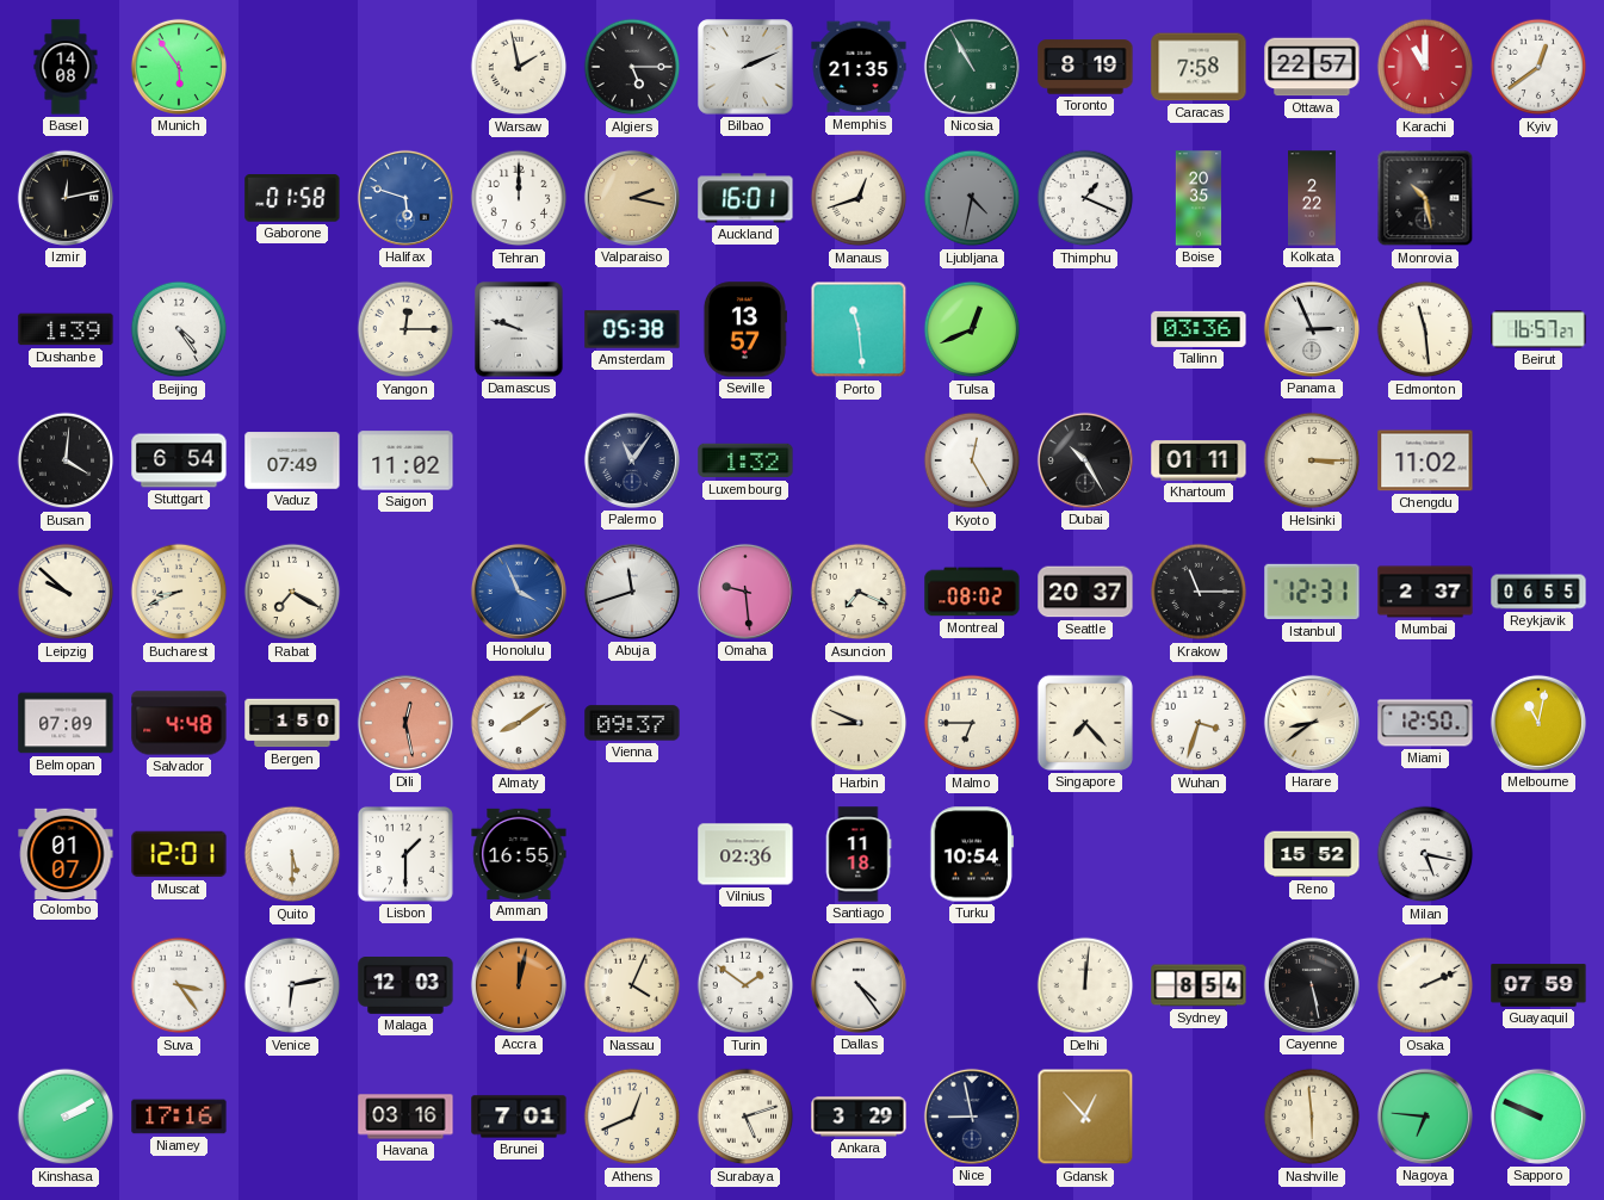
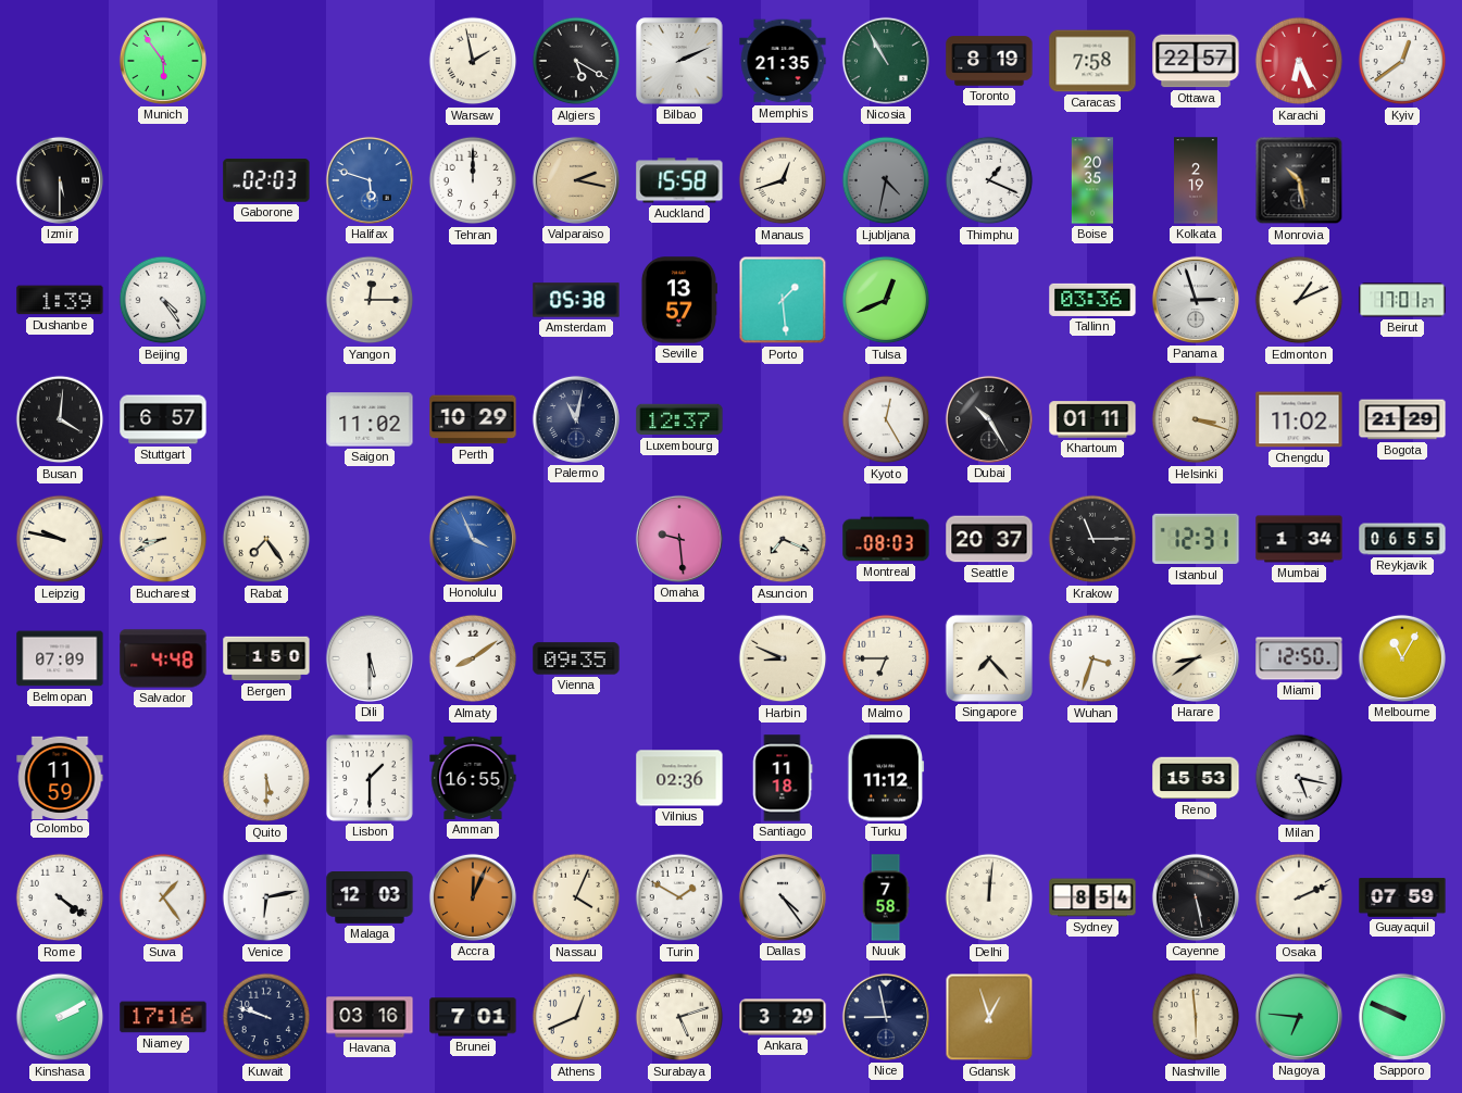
Basel: 14:08 -> none
Algiers: 5:15 -> 5:20
Karachi: 11:00 -> 6:26
Izmir: 12:13 -> 5:30
Gaborone: 01:58 -> 02:03
Auckland: 16:01 -> 15:58
Kolkata: 2:22 -> 2:19
Damascus: 9:48 -> none
Porto: 11:29 -> 1:29
Panama: 2:56 -> 2:57
Edmonton: 11:29 -> 1:11
Beirut: 16:57 -> 17:01
Stuttgart: 6:54 -> 6:57
Vaduz: 07:49 -> none
Perth: none -> 10:29
Palermo: 11:06 -> 11:02
Luxembourg: 1:32 -> 12:37
Helsinki: 3:15 -> 3:18
Bogota: none -> 21:29
Leipzig: 9:52 -> 9:47
Rabat: 7:20 -> 7:24
Abuja: 11:42 -> none
Montreal: 08:02 -> 08:03
Mumbai: 2:37 -> 1:34
Dili: 12:28 -> 5:30
Dili dial: salmon -> white
Vienna: 09:37 -> 09:35
Melbourne: 11:02 -> 11:05
Colombo: 01:07 -> 11:59
Muscat: 12:01 -> none
Turku: 10:54 -> 11:12
Reno: 15:52 -> 15:53
Rome: none -> 4:21
Suva: 3:24 -> 1:24
Accra: 12:02 -> 12:04
Turin: 1:51 -> 1:50
Nuuk: none -> 7:58
Kuwait: none -> 9:48
Gdansk: 12:53 -> 12:57
